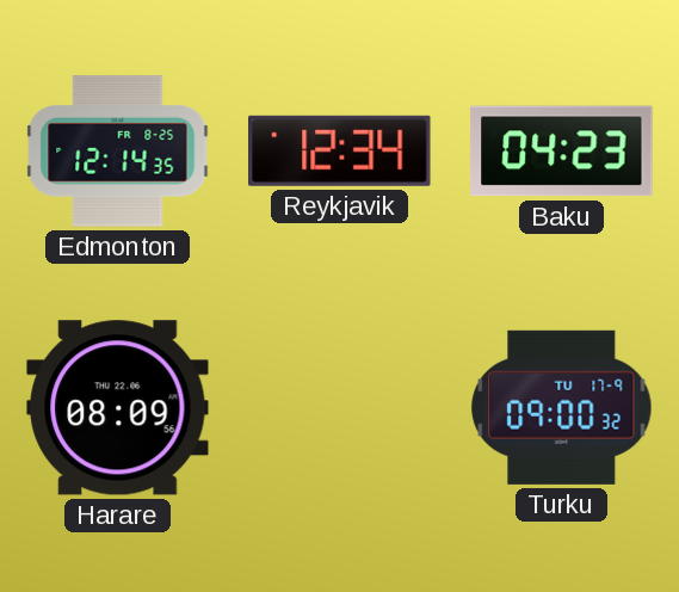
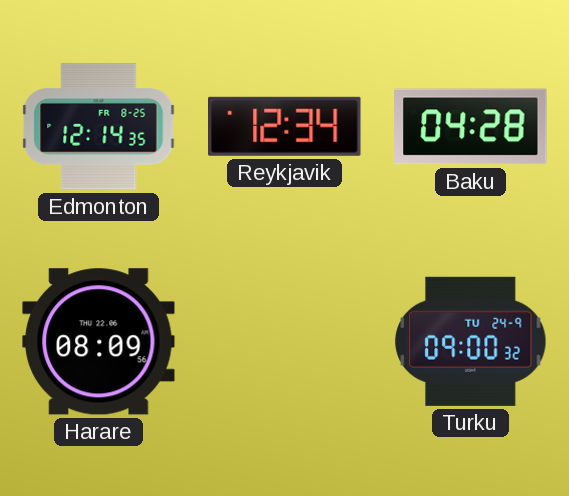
Baku: 04:23 -> 04:28
Turku date: TU 17-9 -> TU 24-9
